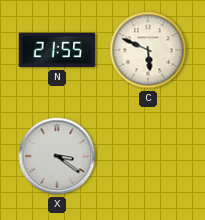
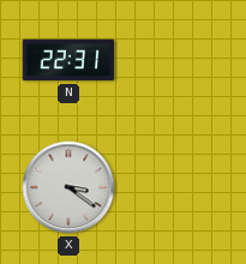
N: 21:55 -> 22:31
C: 5:49 -> none
